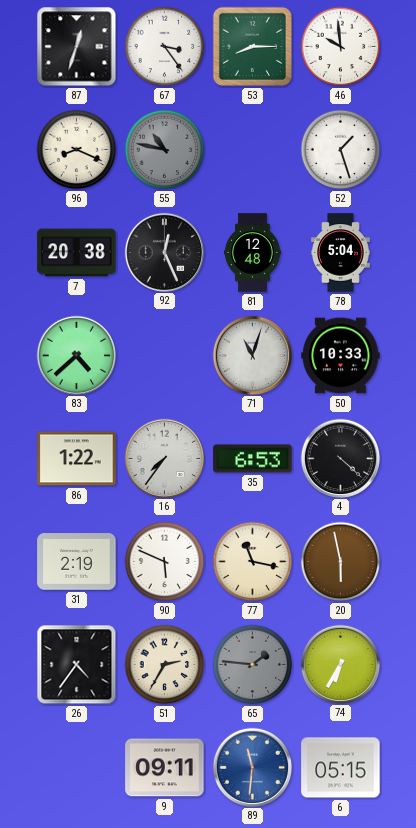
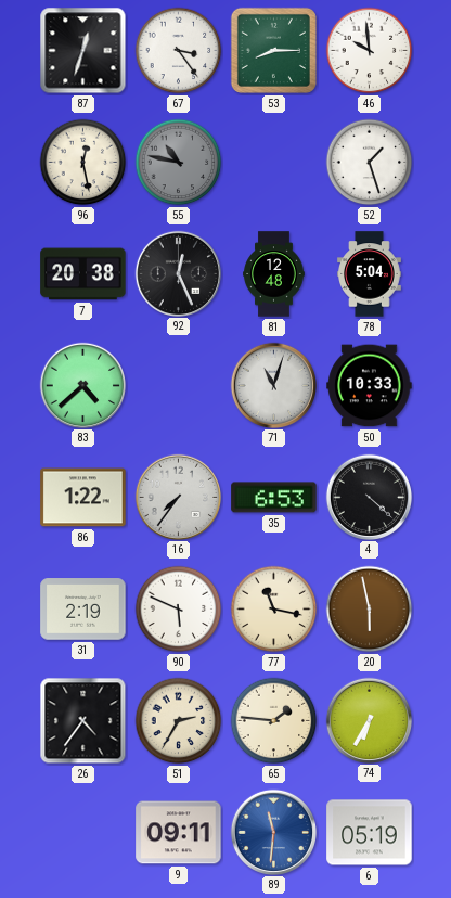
96: 8:19 -> 12:28
65 dial: grey -> cream
6: 05:15 -> 05:19
